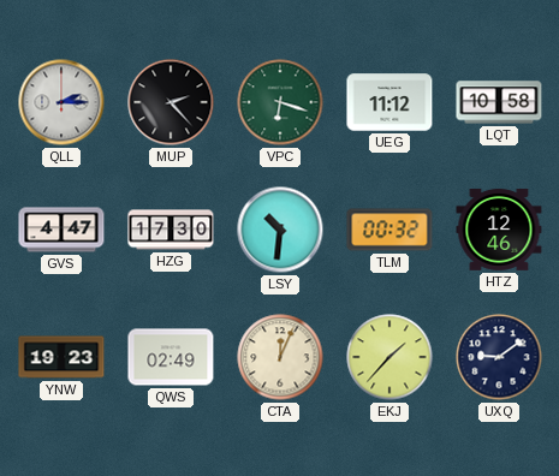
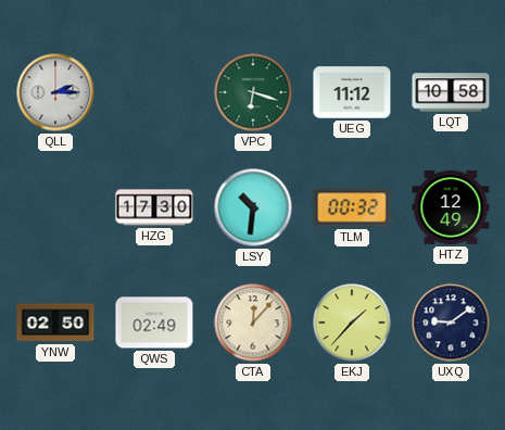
MUP: 2:23 -> none
GVS: 4:47 -> none
HTZ: 12:46 -> 12:49
YNW: 19:23 -> 02:50
CTA: 12:04 -> 12:07
